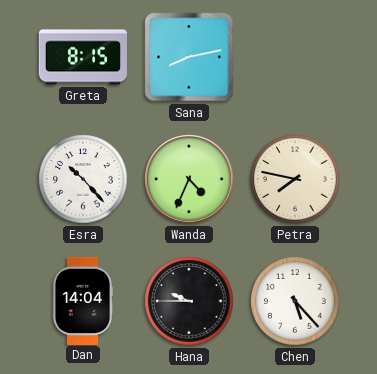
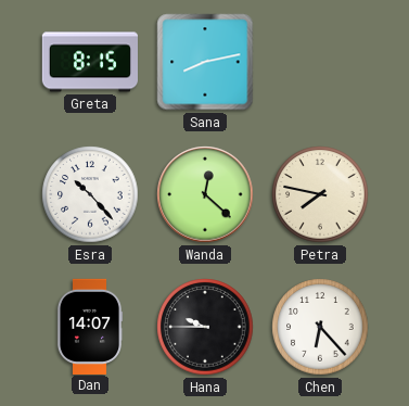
Wanda: 4:34 -> 12:22
Dan: 14:04 -> 14:07
Chen: 5:23 -> 6:23
